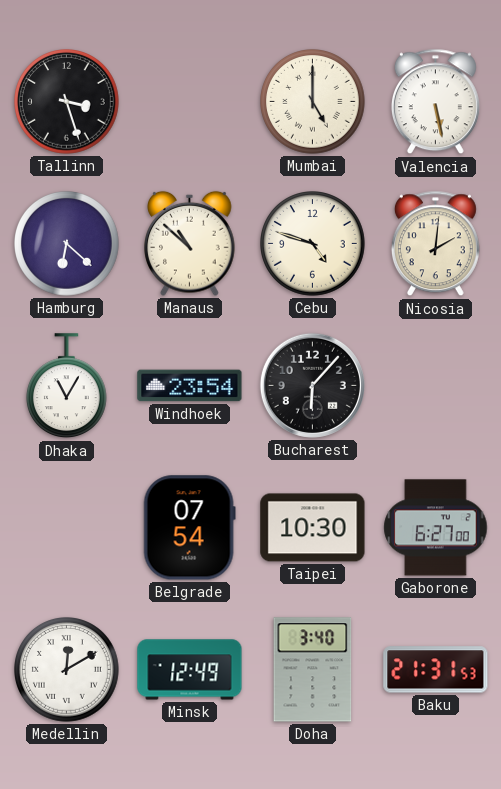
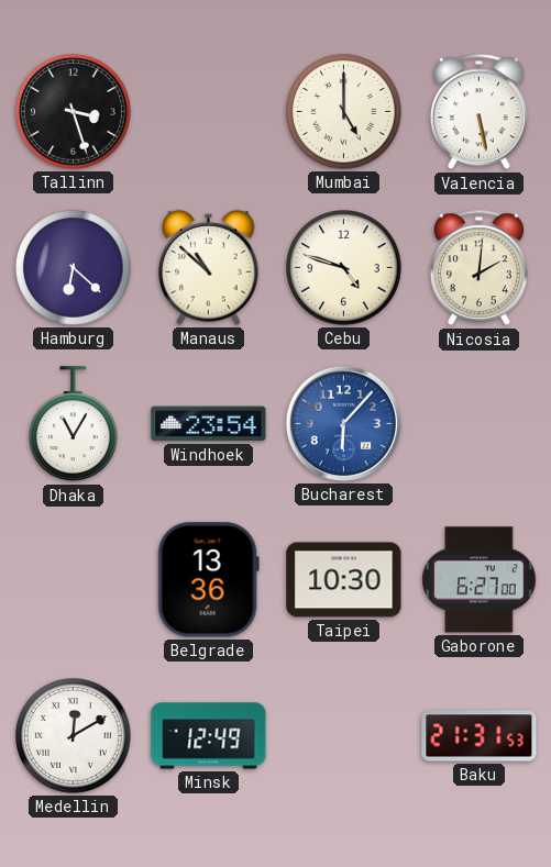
Bucharest dial: black -> blue
Belgrade: 07:54 -> 13:36
Doha: 3:40 -> none
